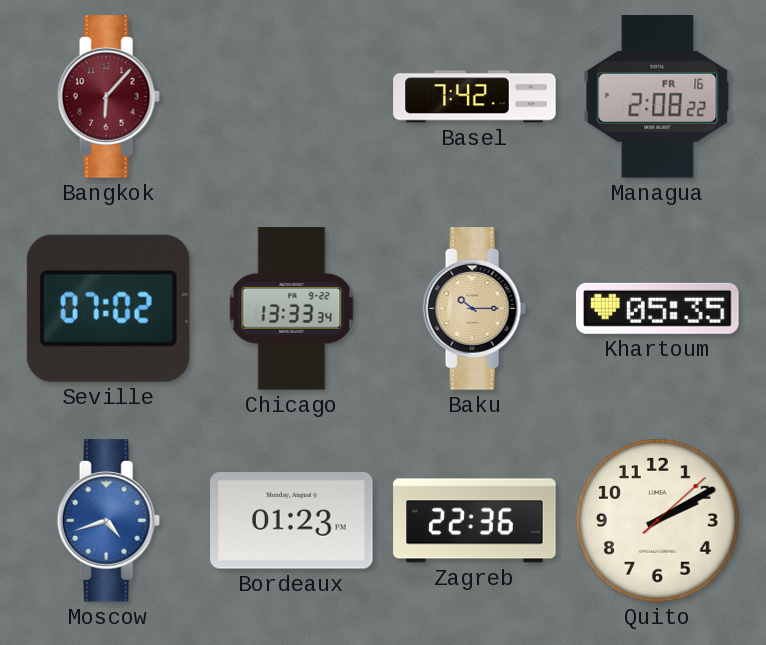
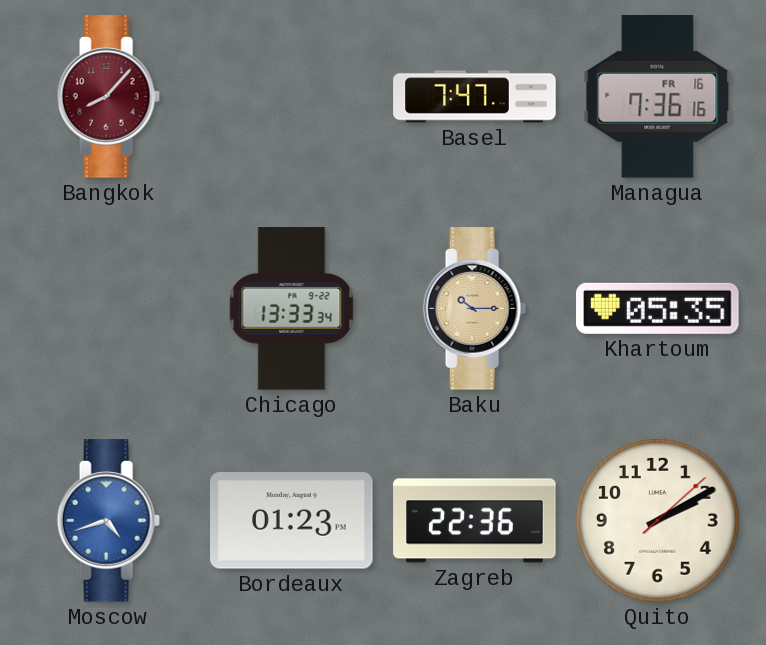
Bangkok: 6:07 -> 8:07
Basel: 7:42 -> 7:47
Managua: 2:08 -> 7:36
Seville: 07:02 -> none
